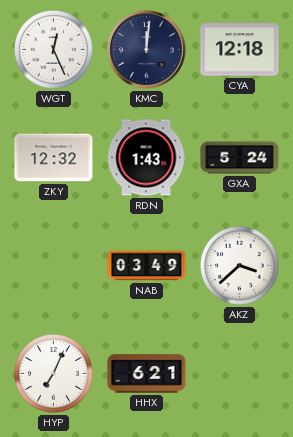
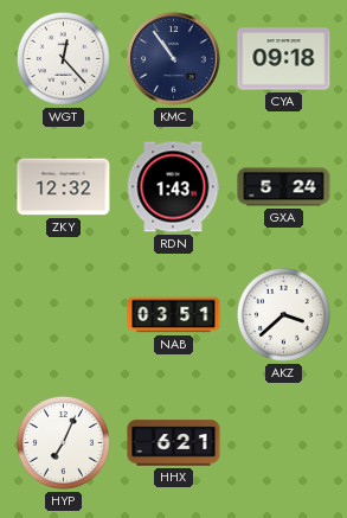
WGT: 12:26 -> 12:23
KMC: 12:01 -> 10:54
CYA: 12:18 -> 09:18
NAB: 03:49 -> 03:51
